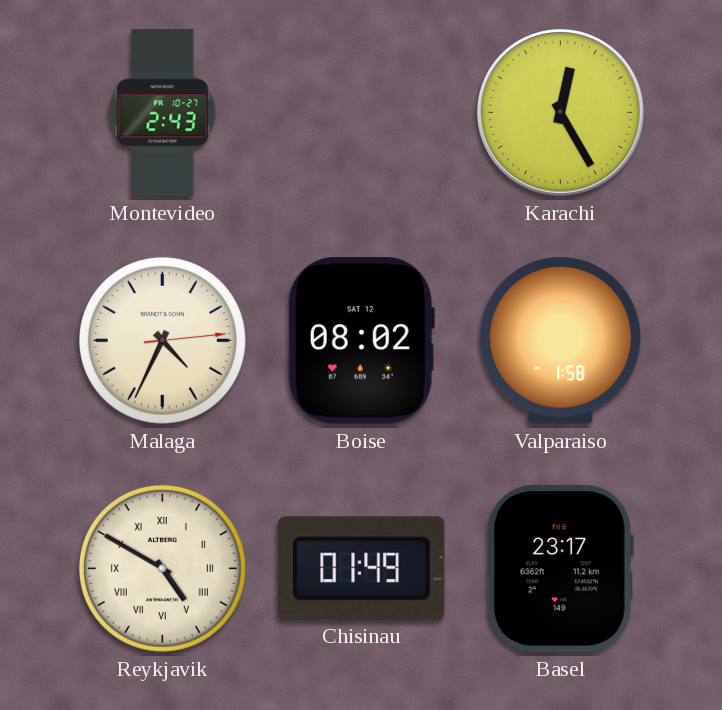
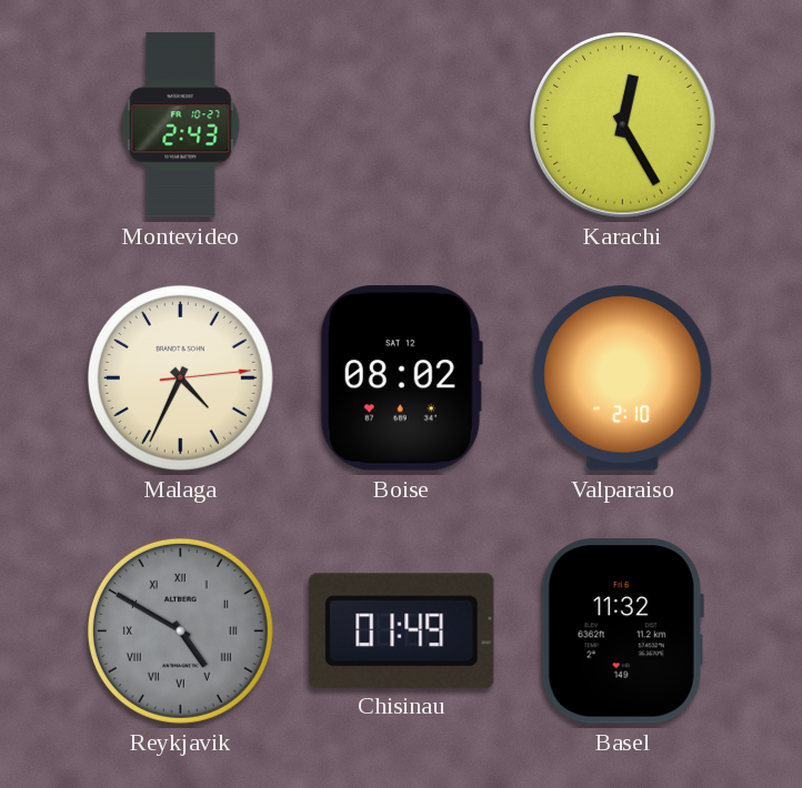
Valparaiso: 1:58 -> 2:10
Reykjavik dial: cream -> grey
Basel: 23:17 -> 11:32
